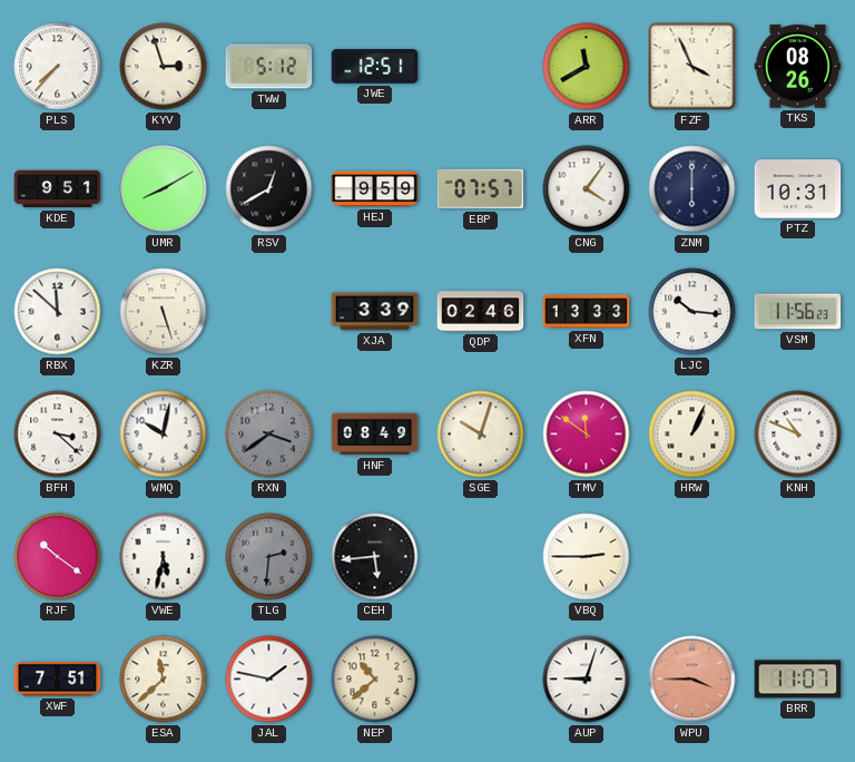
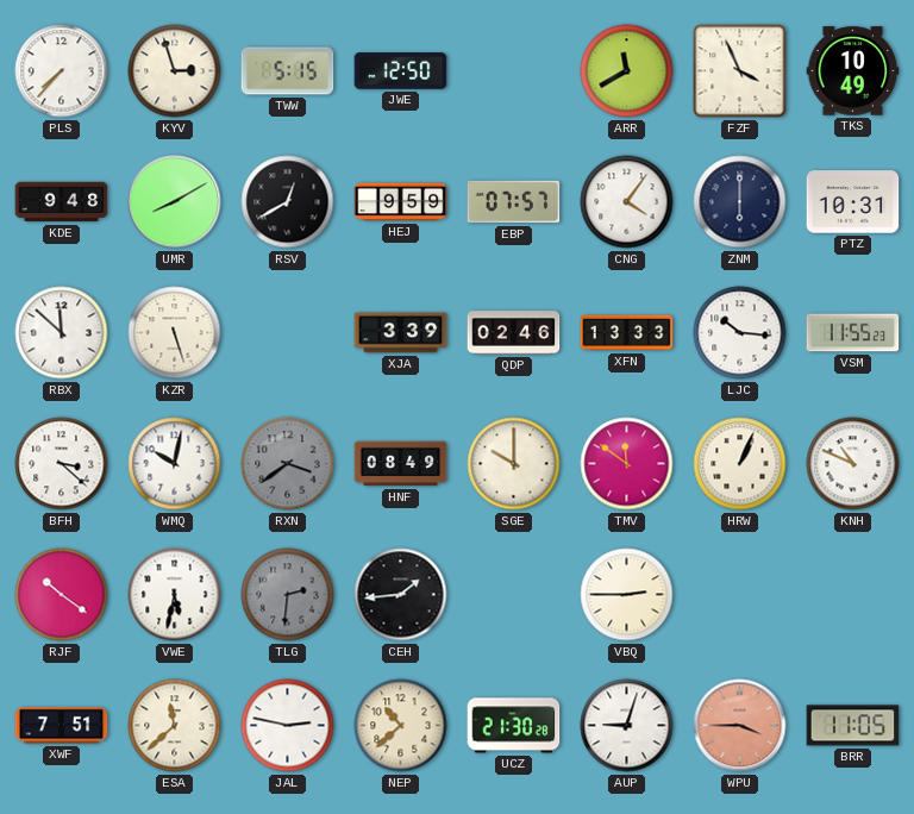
TWW: 5:12 -> 5:15
JWE: 12:51 -> 12:50
TKS: 08:26 -> 10:49
KDE: 9:51 -> 9:48
VSM: 11:56 -> 11:55
SGE: 10:03 -> 10:00
CEH: 5:44 -> 1:44
JAL: 1:47 -> 2:47
UCZ: none -> 21:30
BRR: 11:07 -> 11:05
